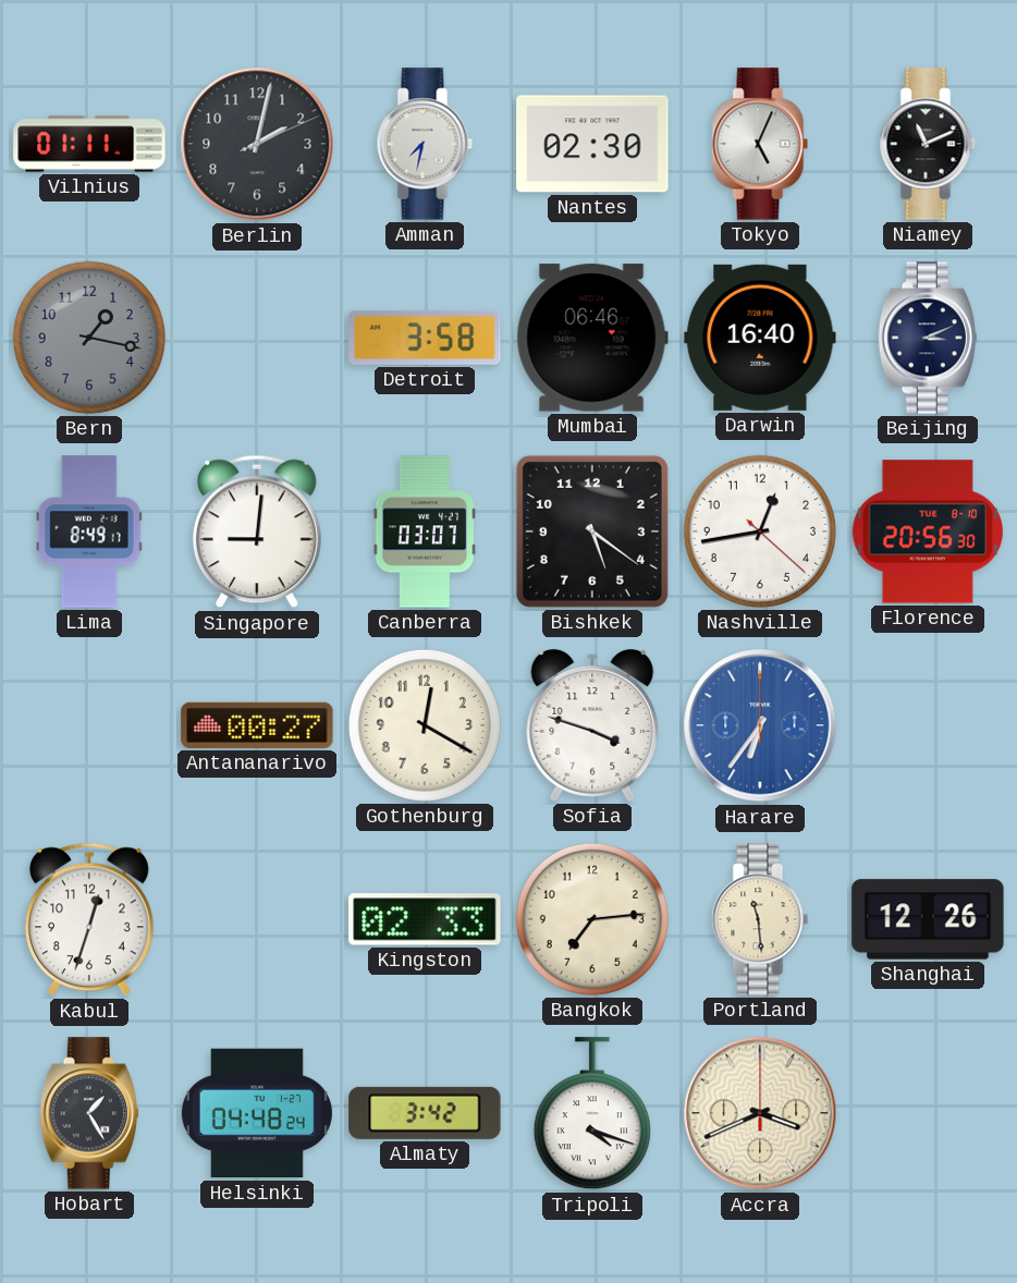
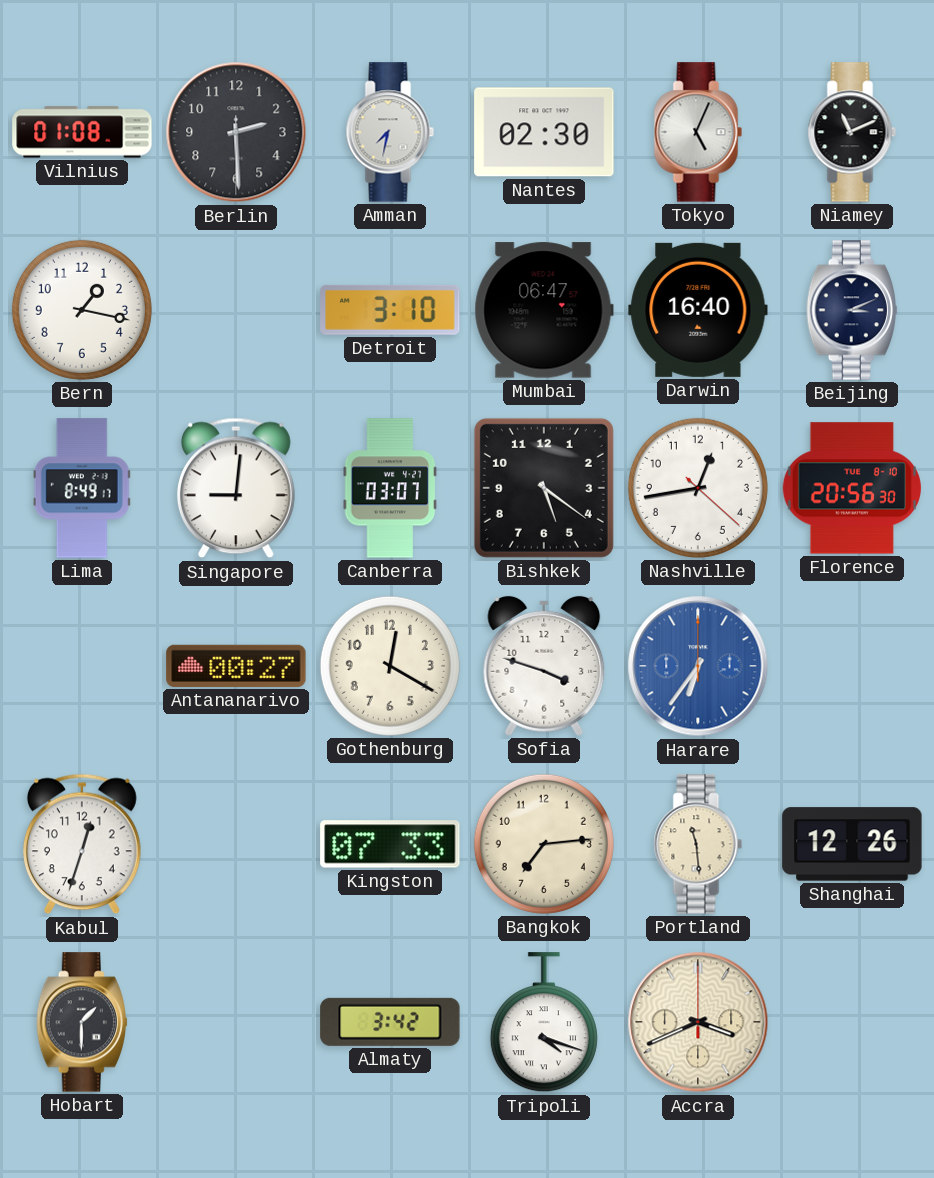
Vilnius: 01:11 -> 01:08
Berlin: 2:02 -> 2:29
Bern dial: grey -> white
Detroit: 3:58 -> 3:10
Mumbai: 06:46 -> 06:47
Kingston: 02:33 -> 07:33
Hobart: 1:25 -> 1:30
Helsinki: 04:48 -> none
